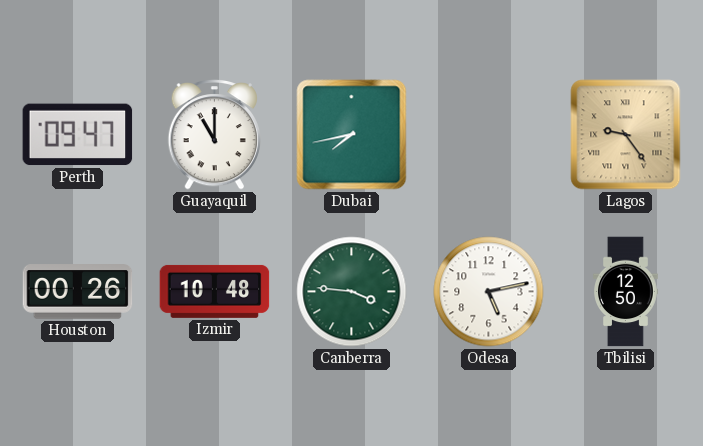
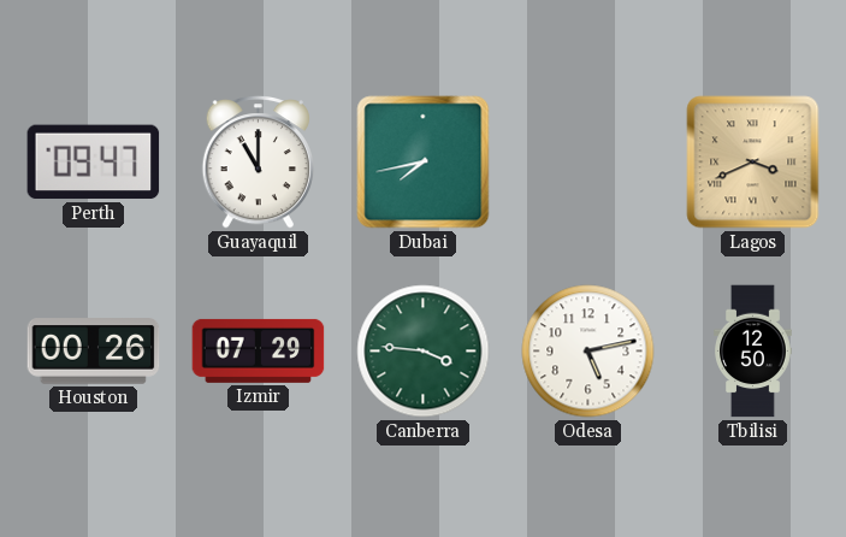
Lagos: 9:24 -> 3:41
Izmir: 10:48 -> 07:29
